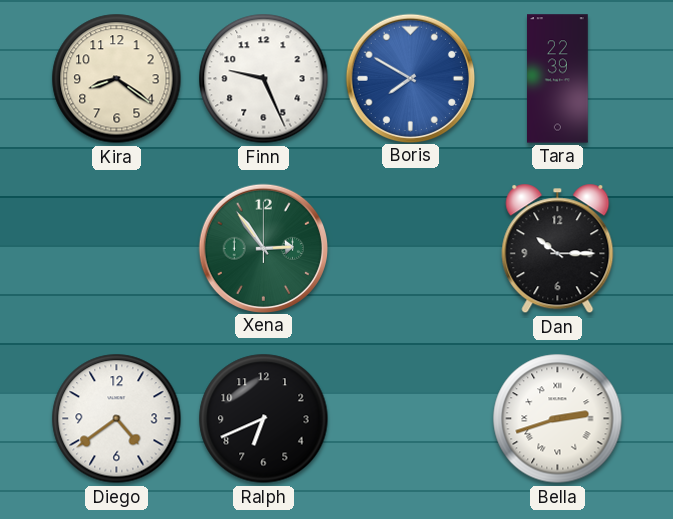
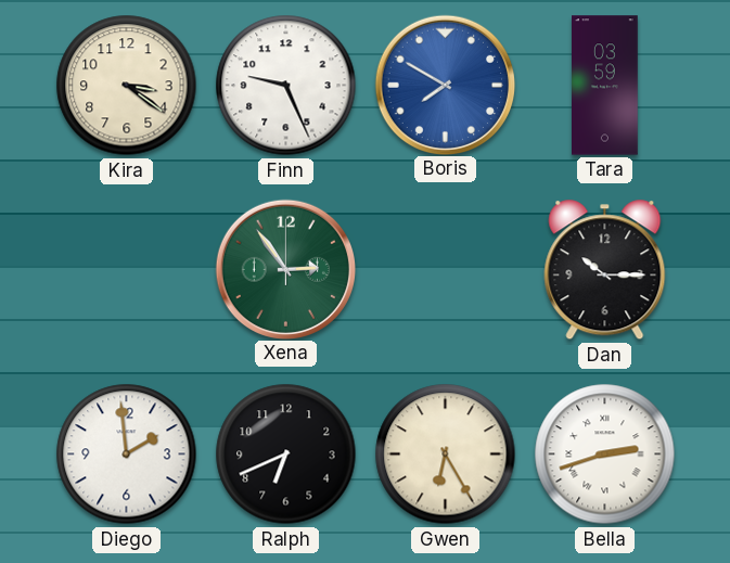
Kira: 8:21 -> 3:21
Tara: 22:39 -> 03:59
Diego: 4:39 -> 1:59
Gwen: none -> 6:25
